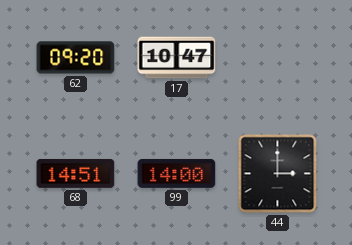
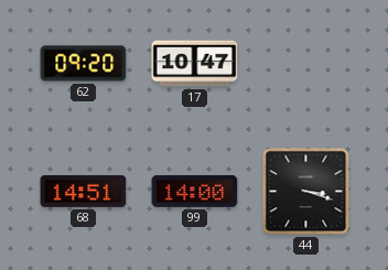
44: 3:00 -> 3:18
